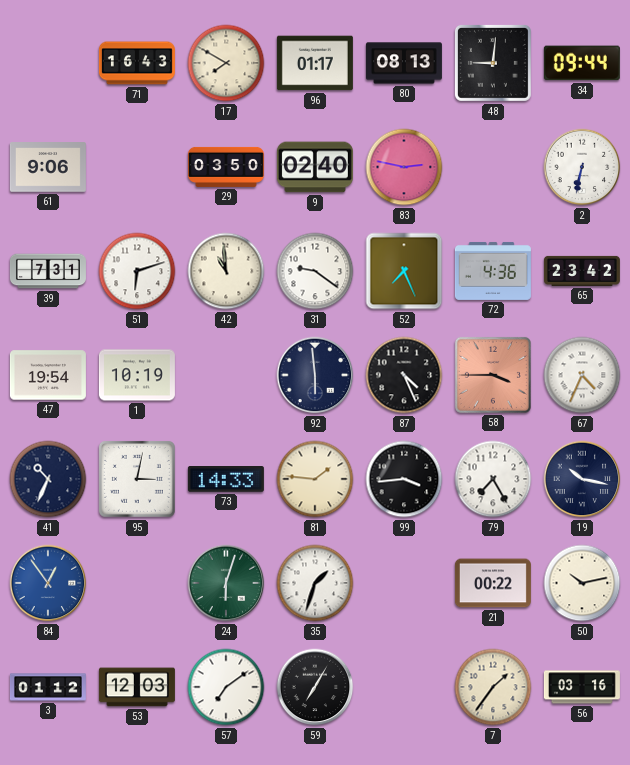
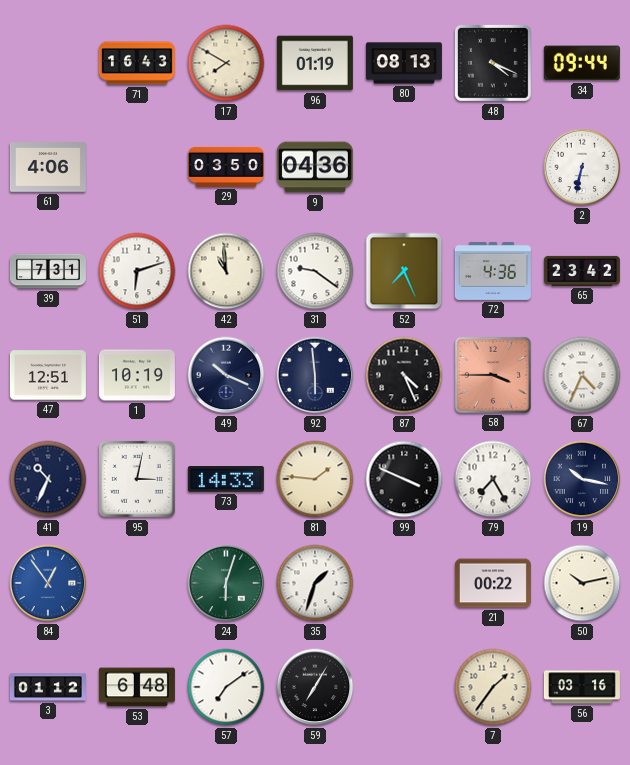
96: 01:17 -> 01:19
48: 9:01 -> 4:19
61: 9:06 -> 4:06
9: 02:40 -> 04:36
83: 2:47 -> none
47: 19:54 -> 12:51
49: none -> 10:19
99: 3:44 -> 3:49
53: 12:03 -> 6:48
